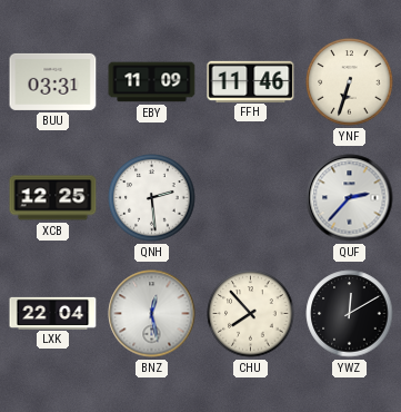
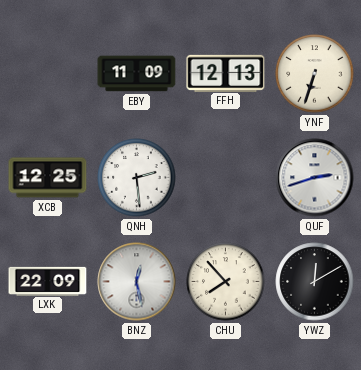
BUU: 03:31 -> none
FFH: 11:46 -> 12:13
QUF: 2:37 -> 2:42
LXK: 22:04 -> 22:09
